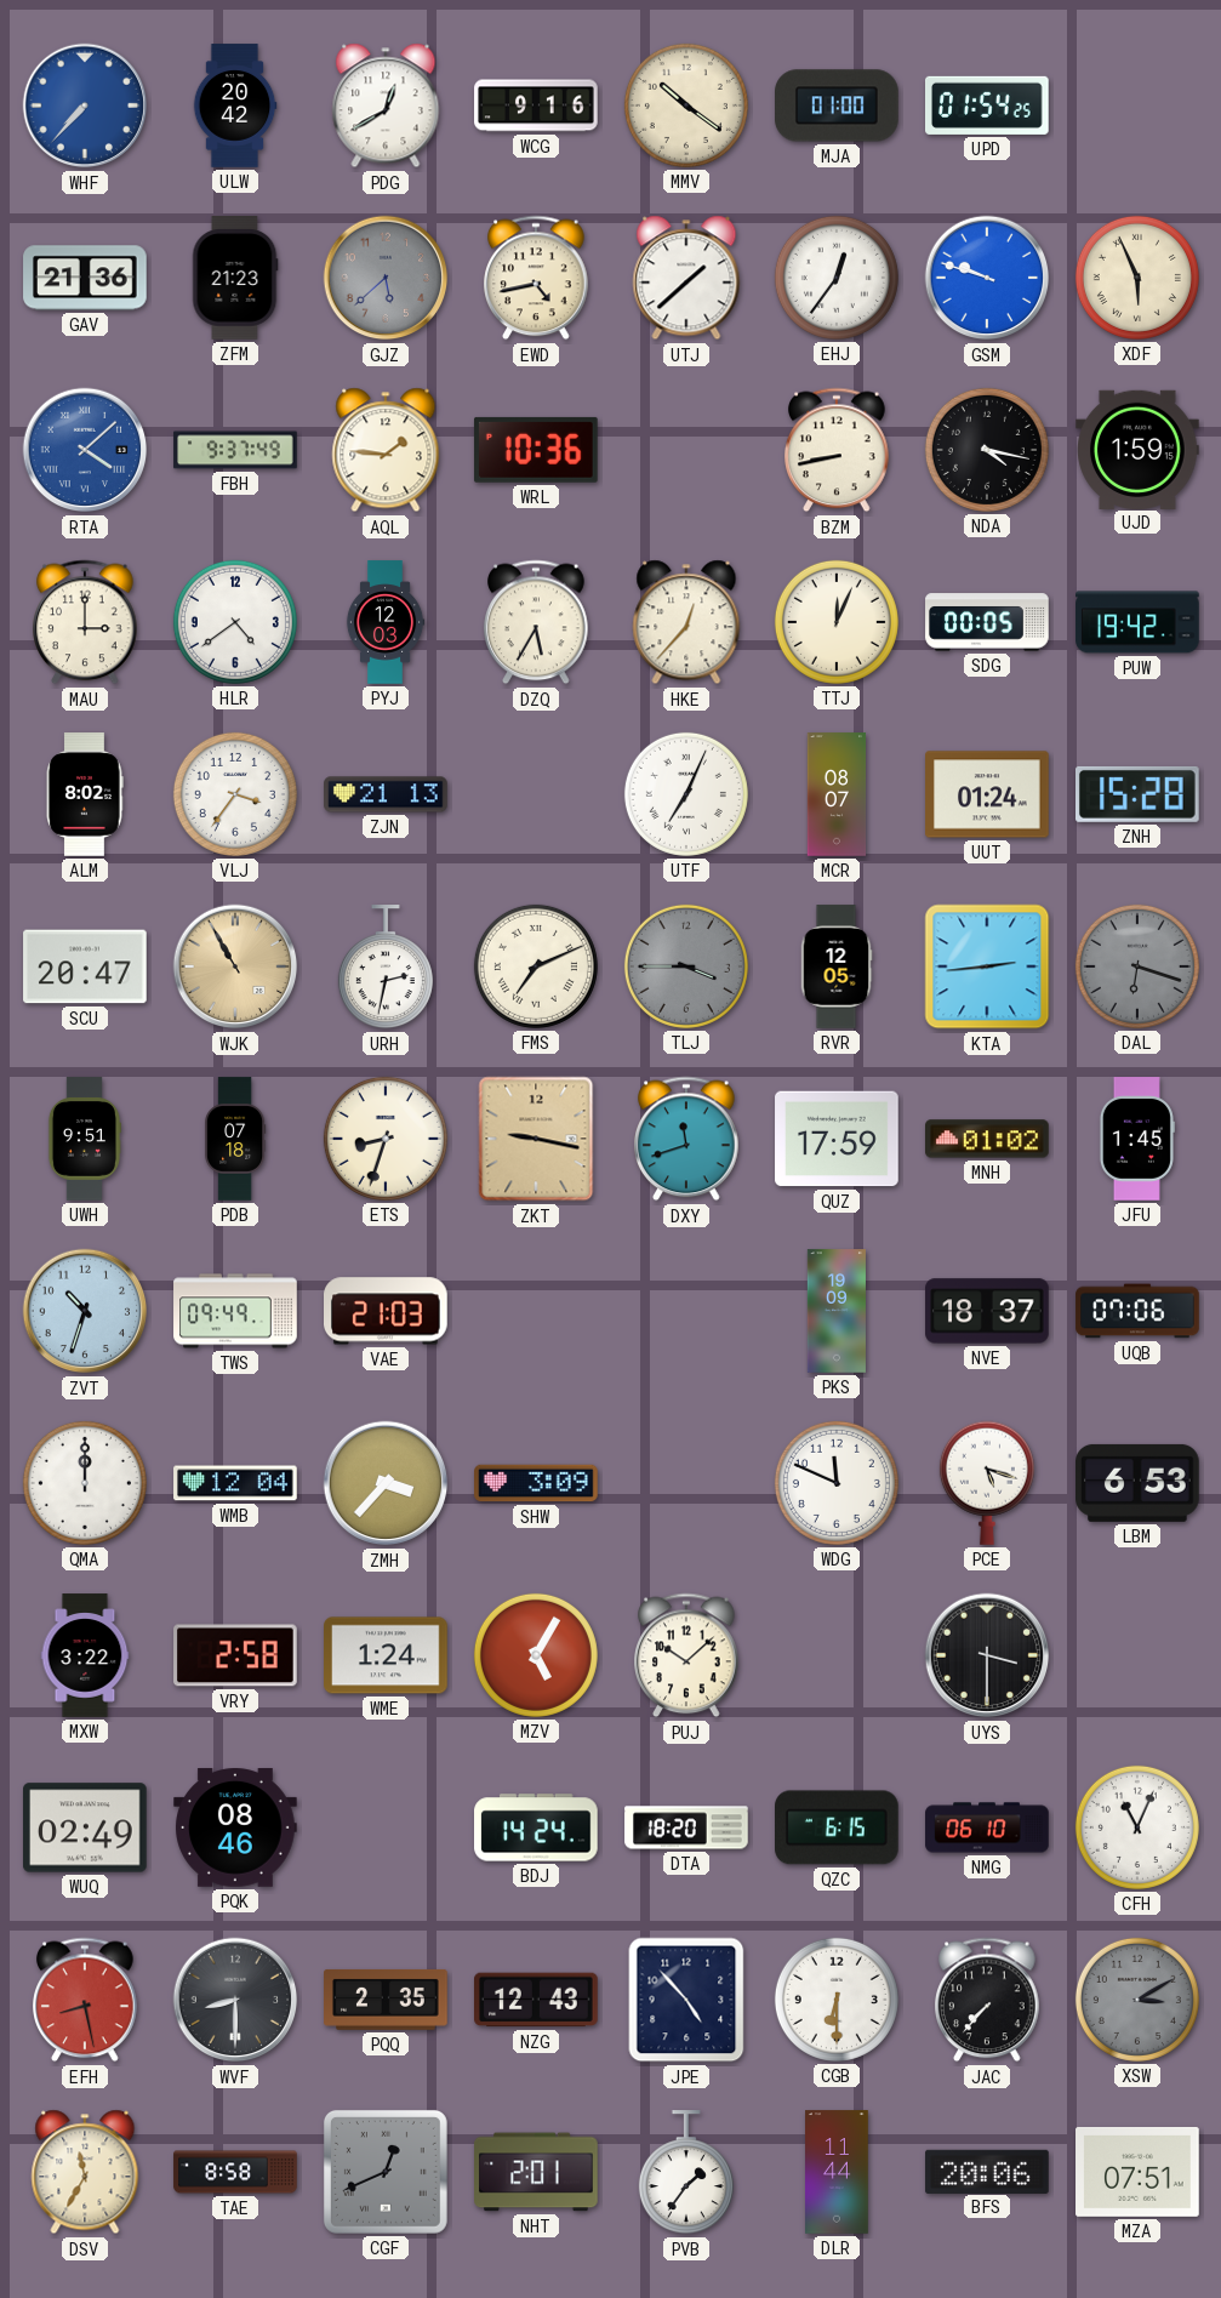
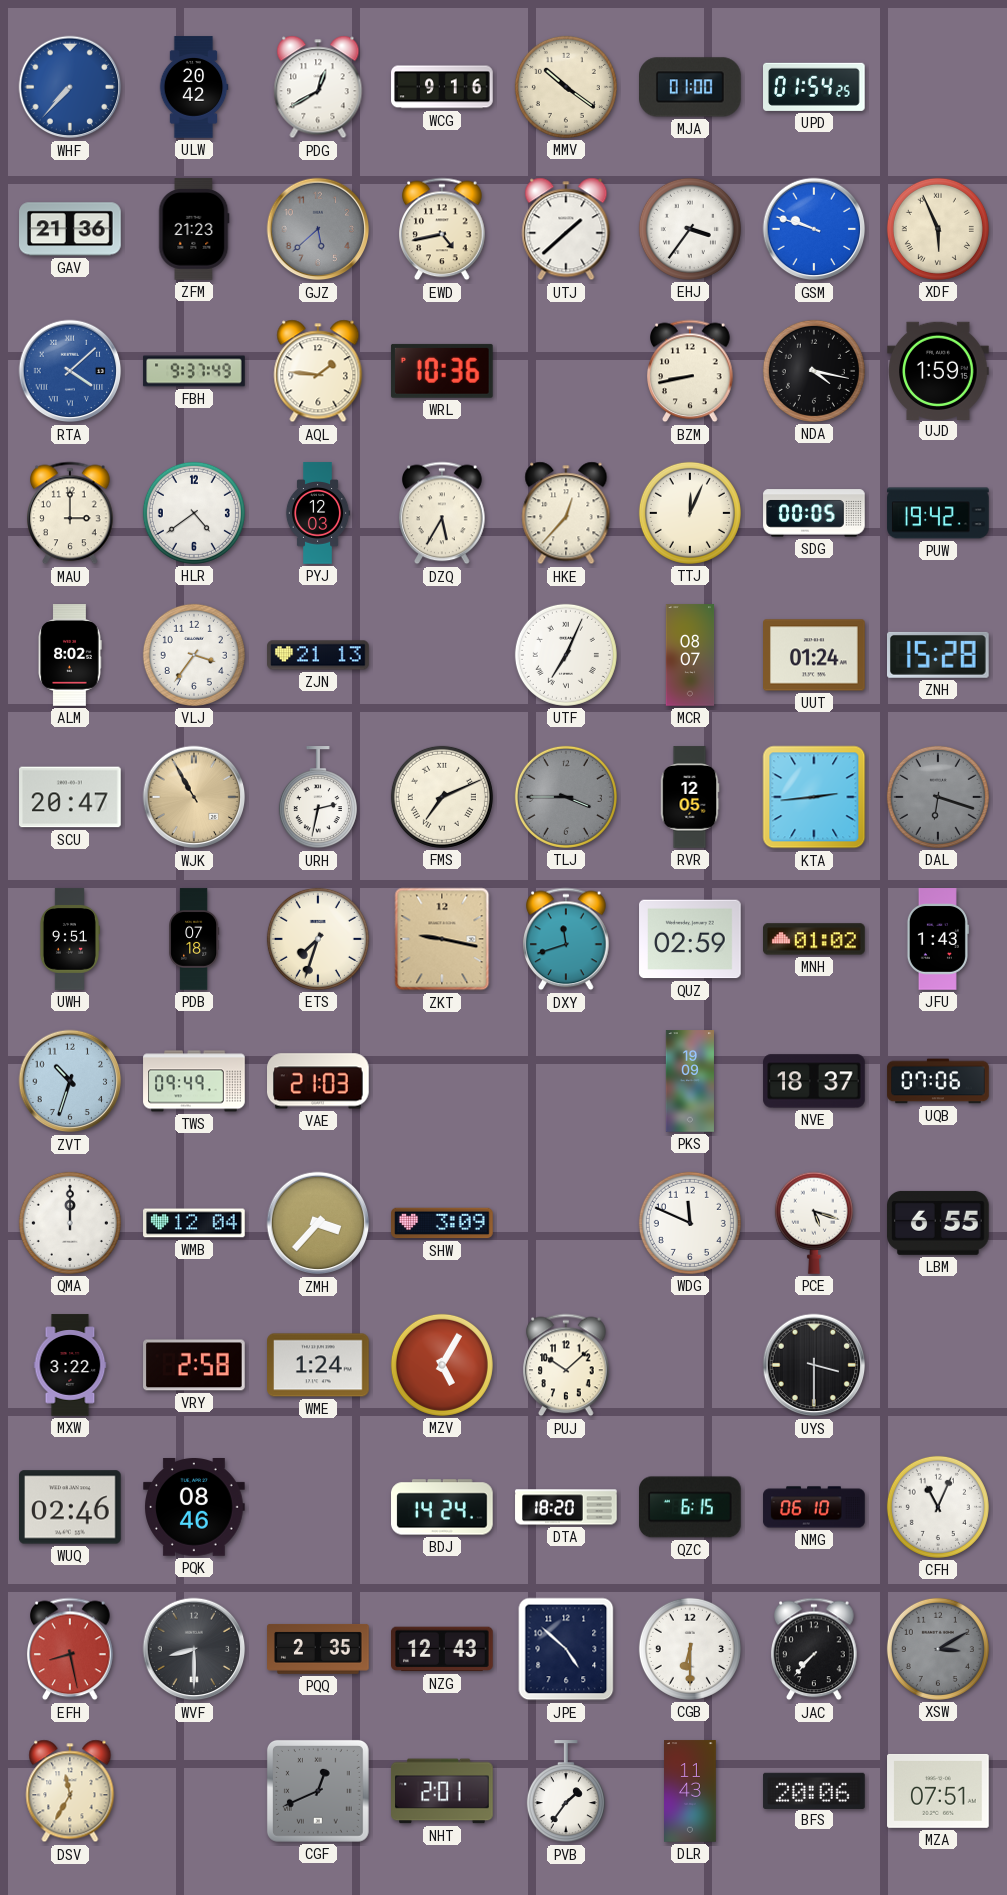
EHJ: 12:36 -> 3:36
ETS: 8:33 -> 7:33
QUZ: 17:59 -> 02:59
JFU: 1:45 -> 1:43
LBM: 6:53 -> 6:55
WUQ: 02:49 -> 02:46
JPE: 4:53 -> 4:52
TAE: 8:58 -> none
DLR: 11:44 -> 11:43
